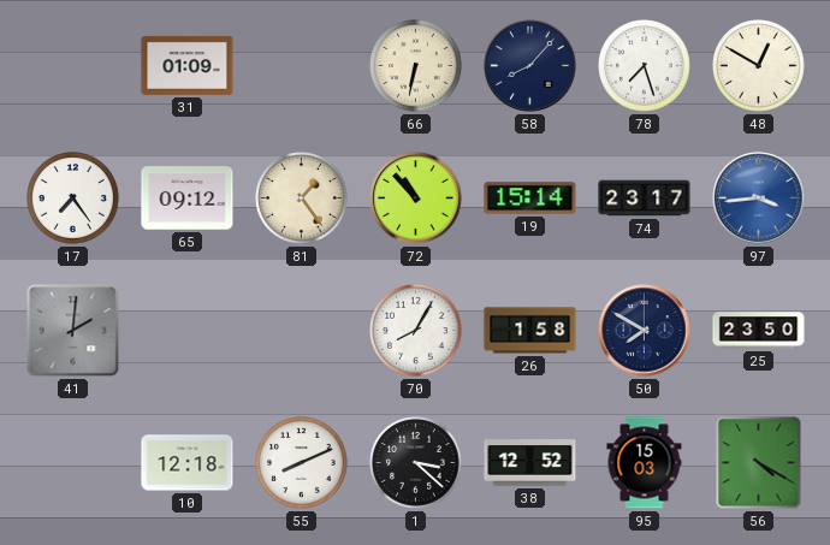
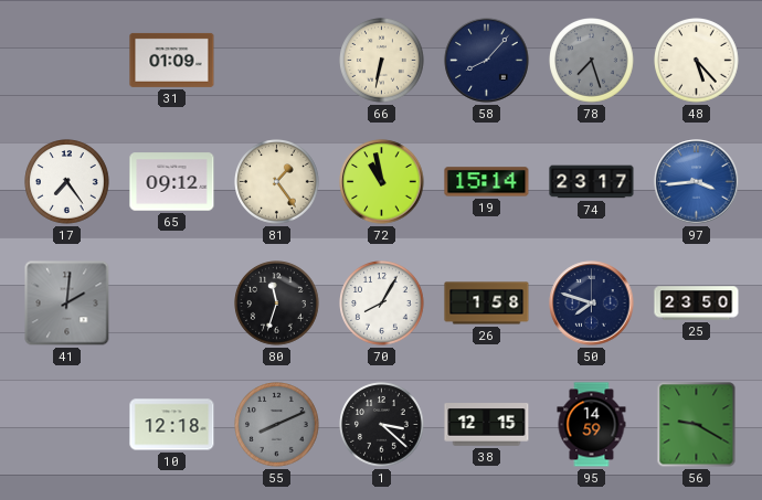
78 dial: white -> grey
48: 12:50 -> 5:23
72: 10:53 -> 10:58
80: none -> 11:33
50: 7:50 -> 7:48
55 dial: white -> grey
38: 12:52 -> 12:15
95: 15:03 -> 14:59
56: 4:20 -> 9:20
